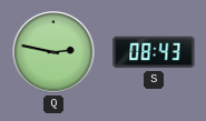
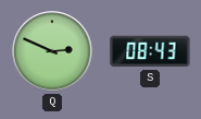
Q: 2:47 -> 2:49
